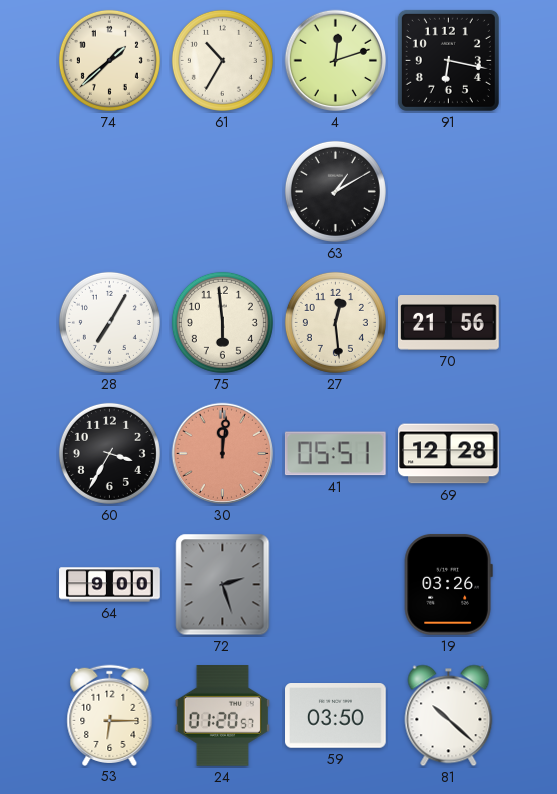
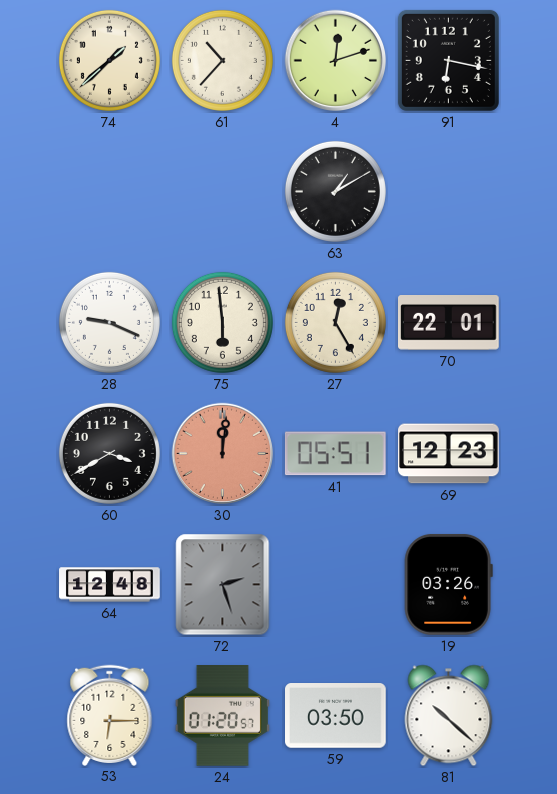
61: 10:35 -> 10:37
28: 7:05 -> 9:19
27: 12:29 -> 12:25
70: 21:56 -> 22:01
60: 3:35 -> 3:40
69: 12:28 -> 12:23
64: 9:00 -> 12:48
